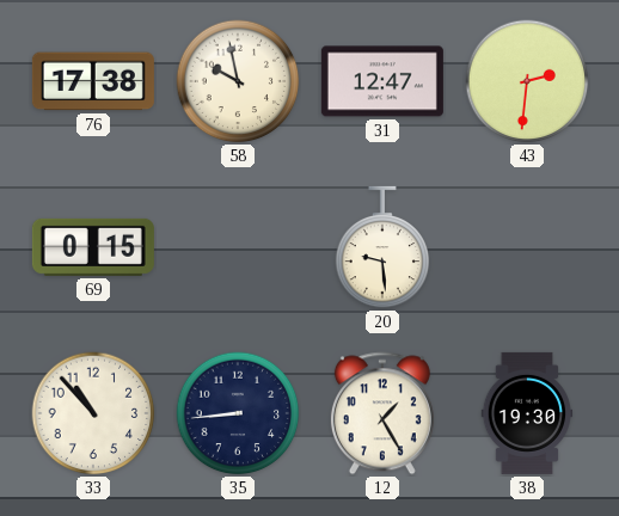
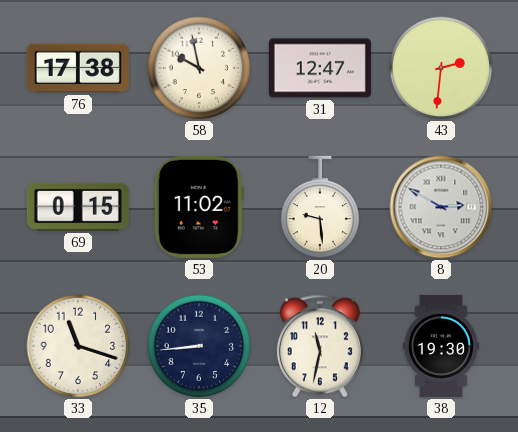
53: none -> 11:02
8: none -> 2:50
33: 10:53 -> 11:18
12: 1:25 -> 11:32
